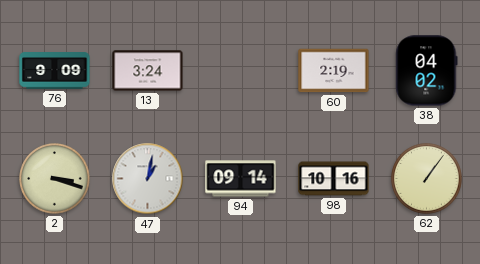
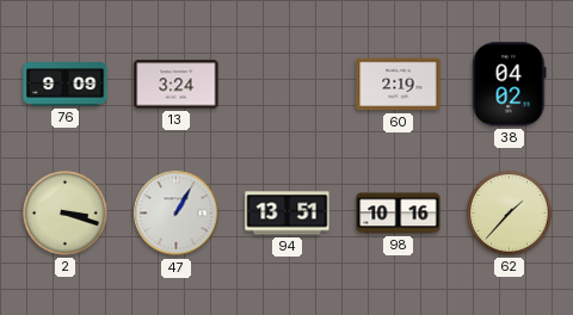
47: 1:02 -> 1:05
94: 09:14 -> 13:51
62: 1:06 -> 1:37
